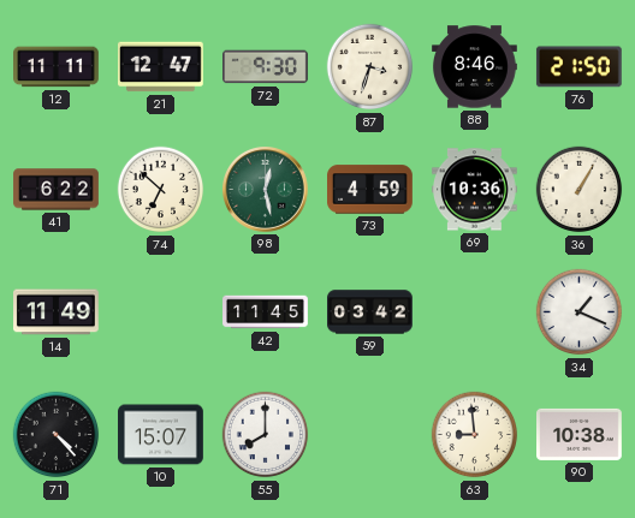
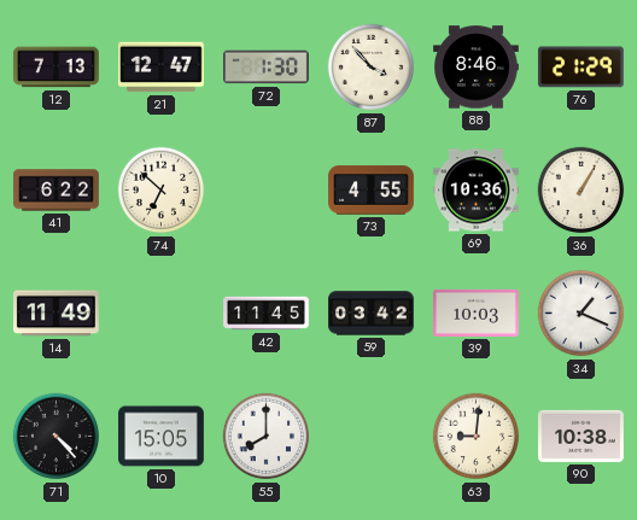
12: 11:11 -> 7:13
72: 9:30 -> 1:30
87: 3:33 -> 3:53
76: 21:50 -> 21:29
98: 12:28 -> none
73: 4:59 -> 4:55
39: none -> 10:03
10: 15:07 -> 15:05
63: 8:59 -> 9:01
